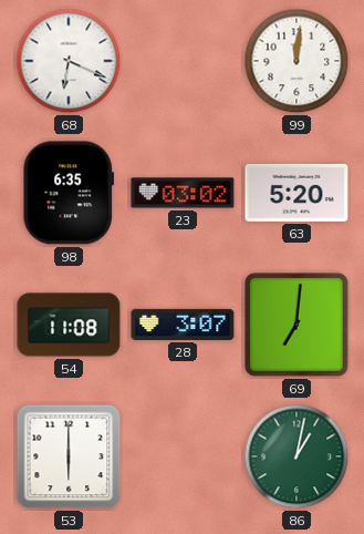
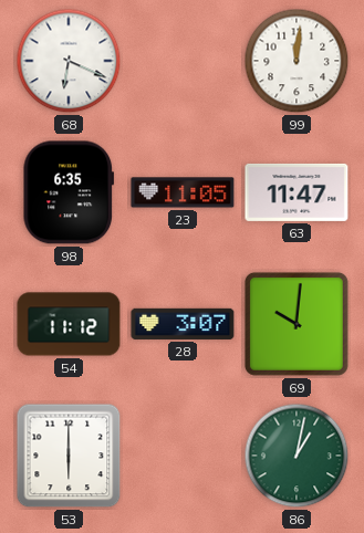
23: 03:02 -> 11:05
63: 5:20 -> 11:47
54: 11:08 -> 11:12
69: 7:01 -> 10:01
